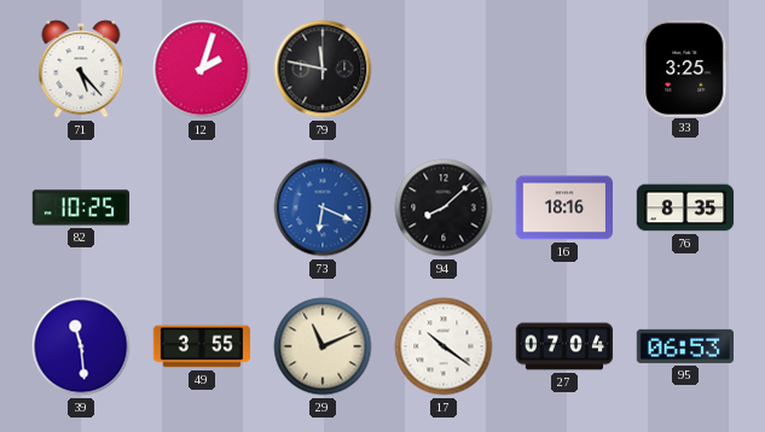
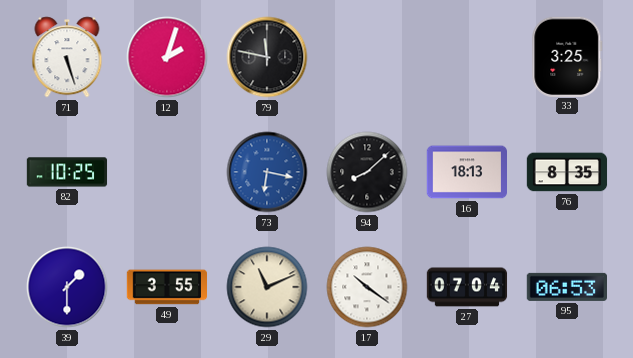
71: 5:23 -> 5:27
73: 6:19 -> 6:17
16: 18:16 -> 18:13
39: 11:29 -> 1:30
